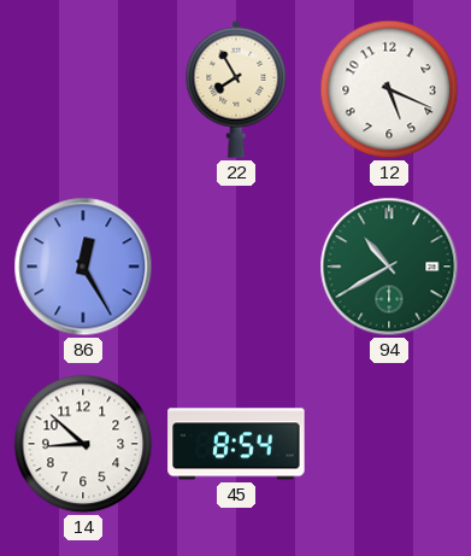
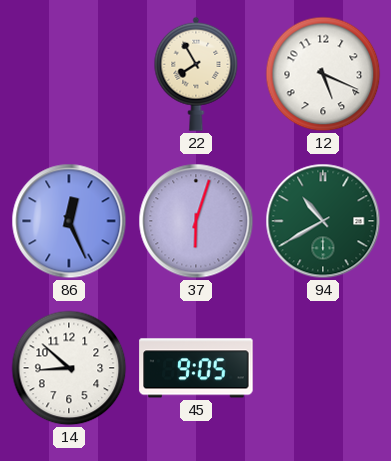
86: 12:25 -> 12:26
37: none -> 6:03
45: 8:54 -> 9:05
